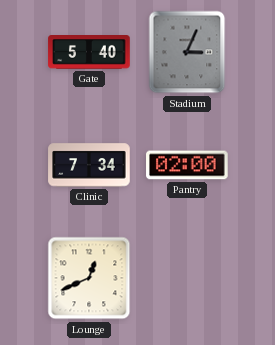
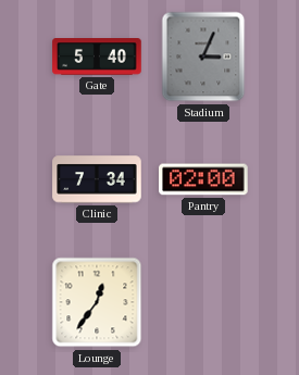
Lounge: 12:41 -> 12:36
